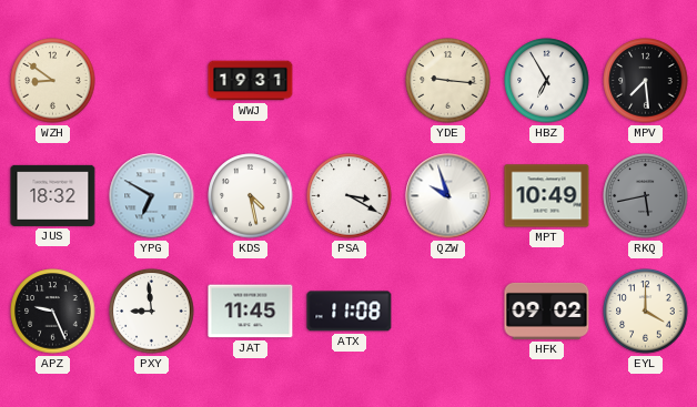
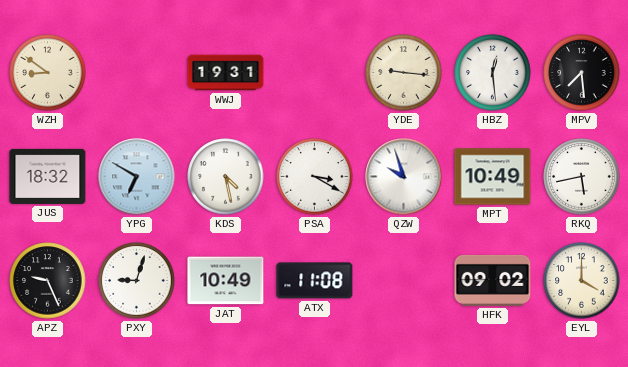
HBZ: 6:55 -> 12:29
RKQ dial: grey -> white
PXY: 8:59 -> 9:03
JAT: 11:45 -> 10:49
